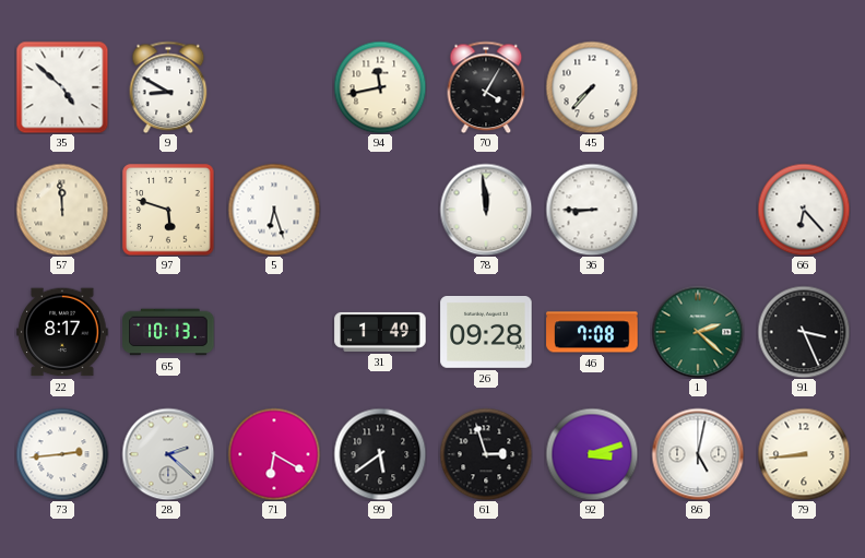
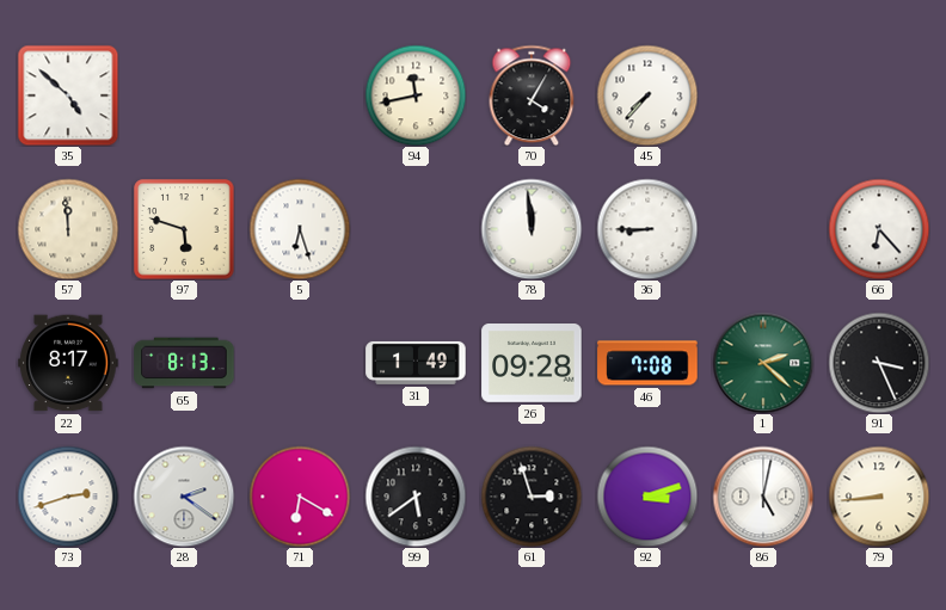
9: 8:50 -> none
65: 10:13 -> 8:13
73: 2:44 -> 2:42
28: 2:22 -> 2:21
